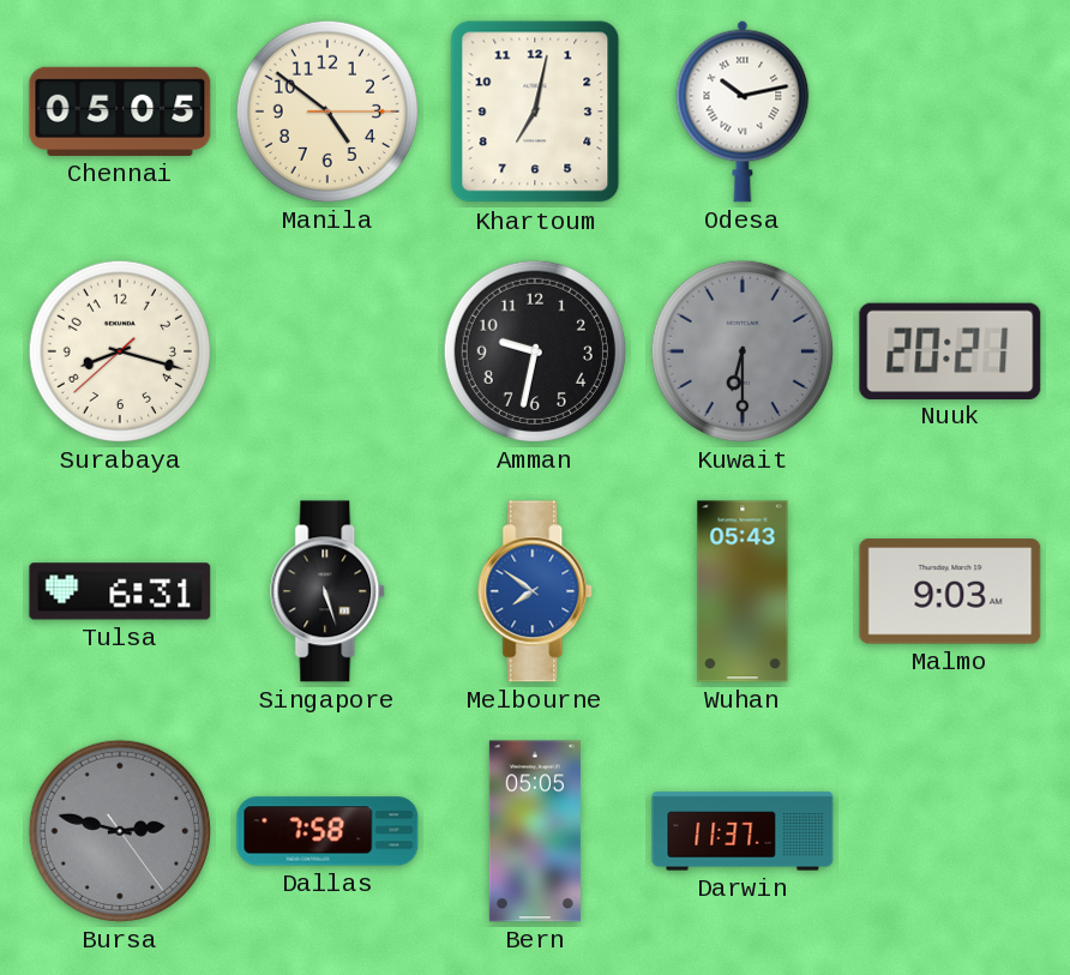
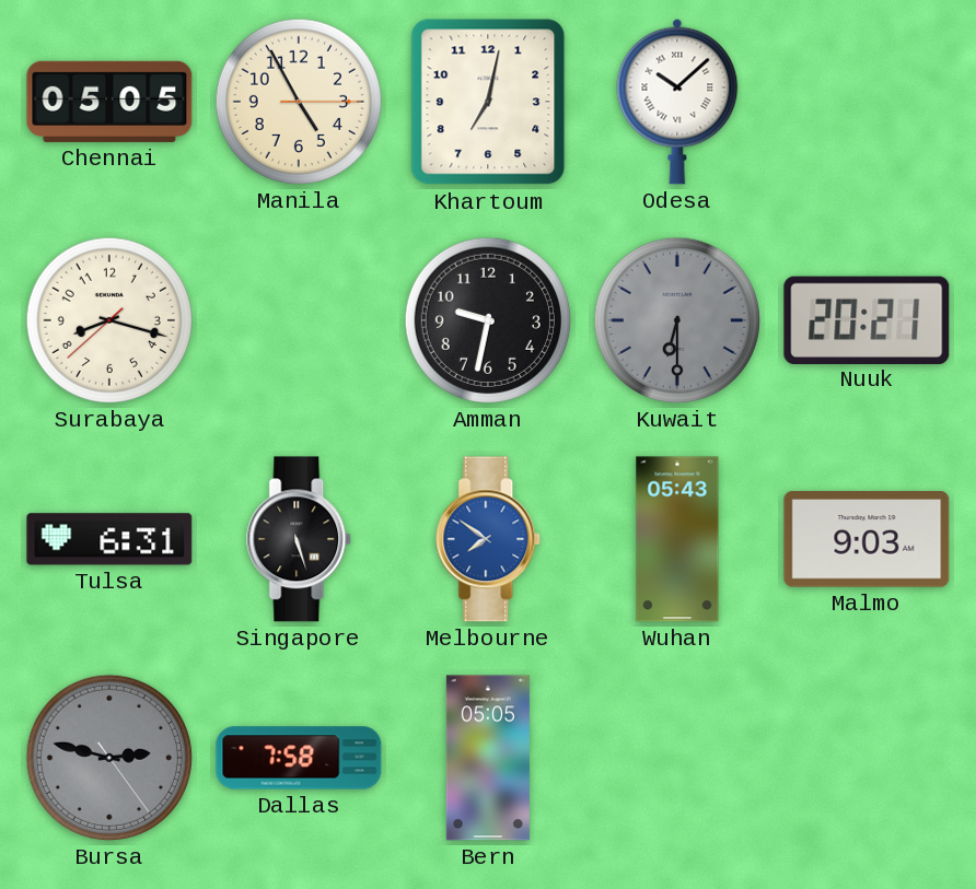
Manila: 4:51 -> 4:55
Odesa: 10:13 -> 10:08
Darwin: 11:37 -> none
